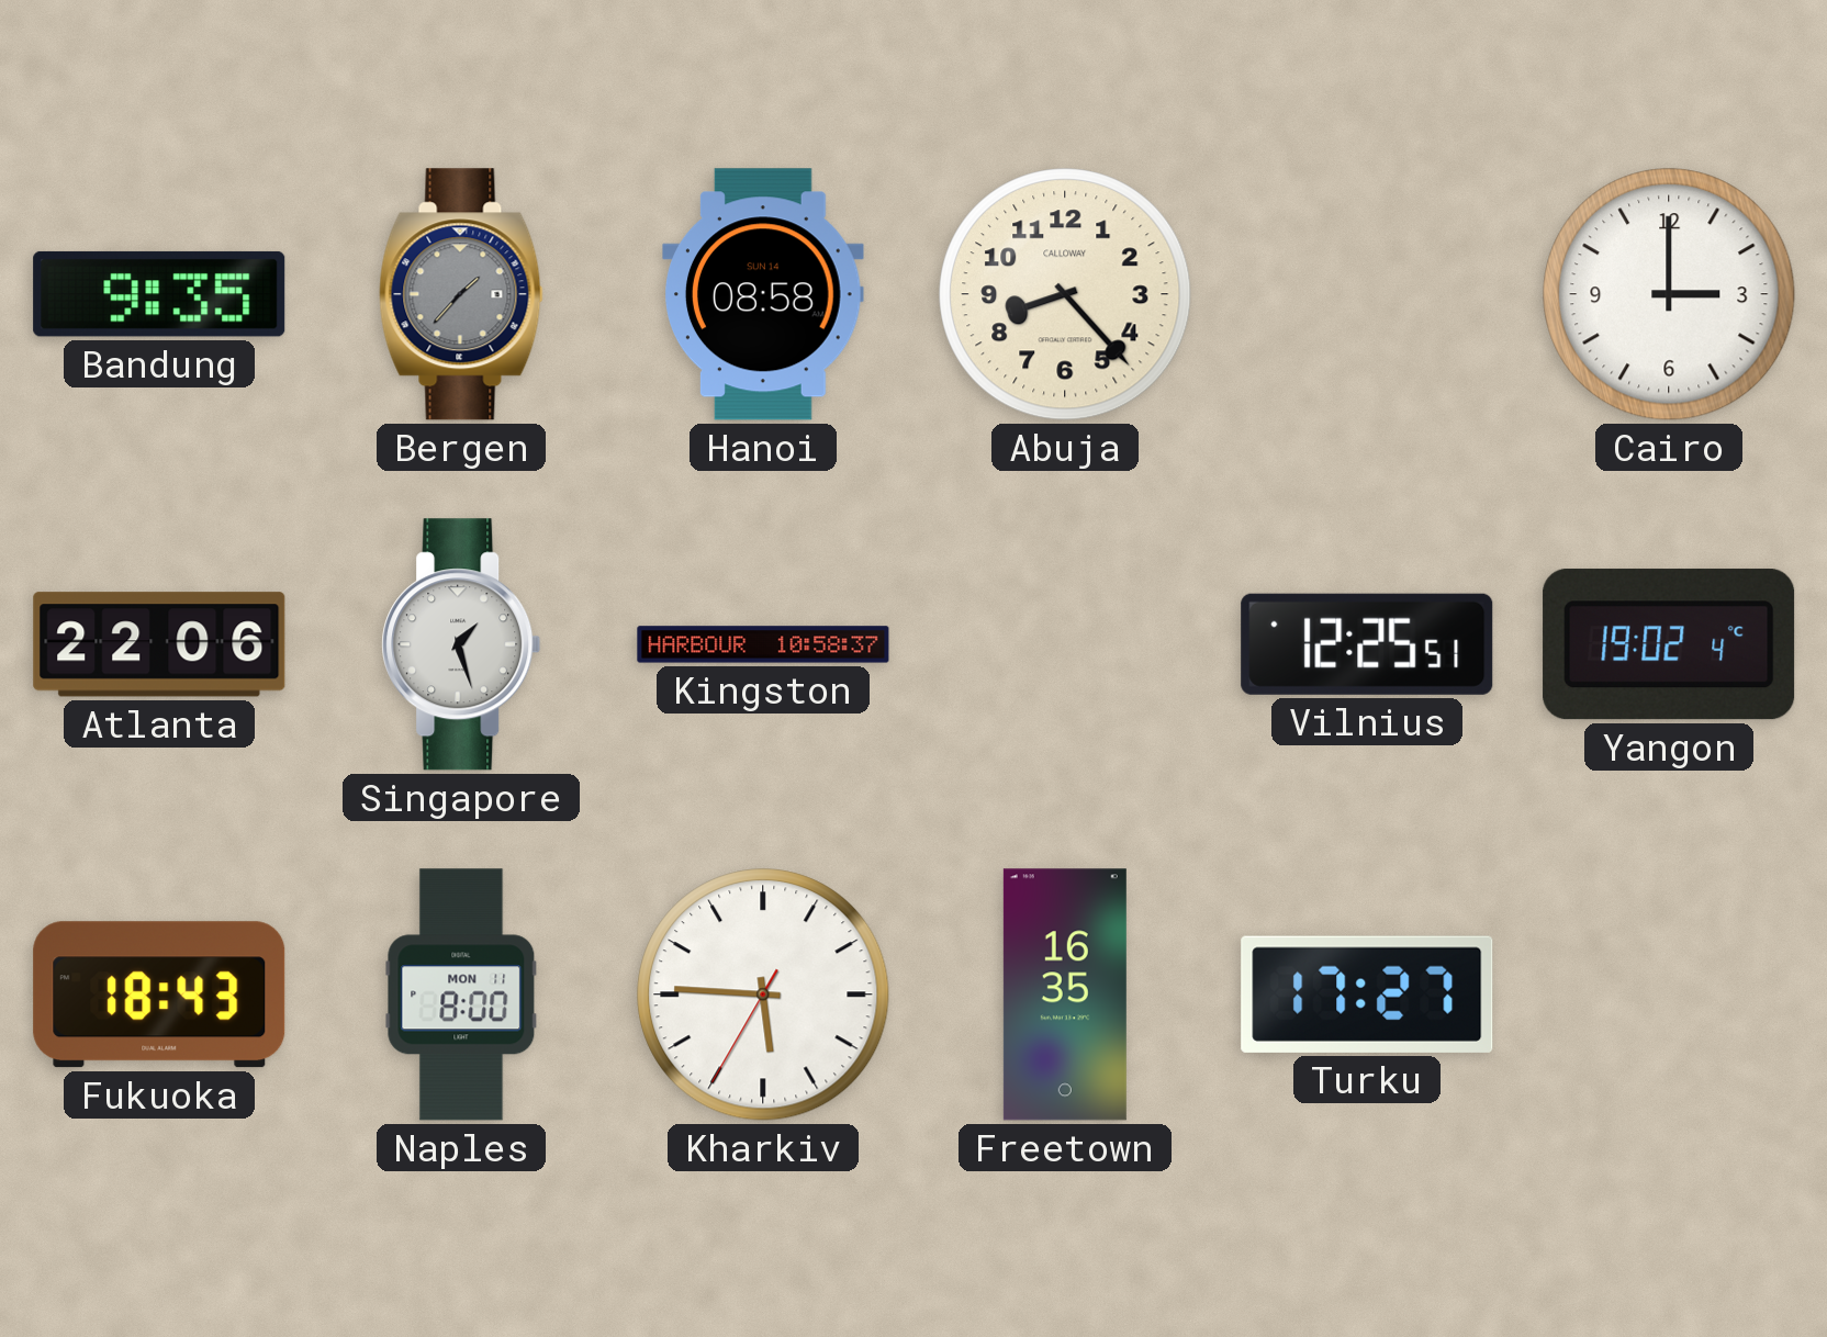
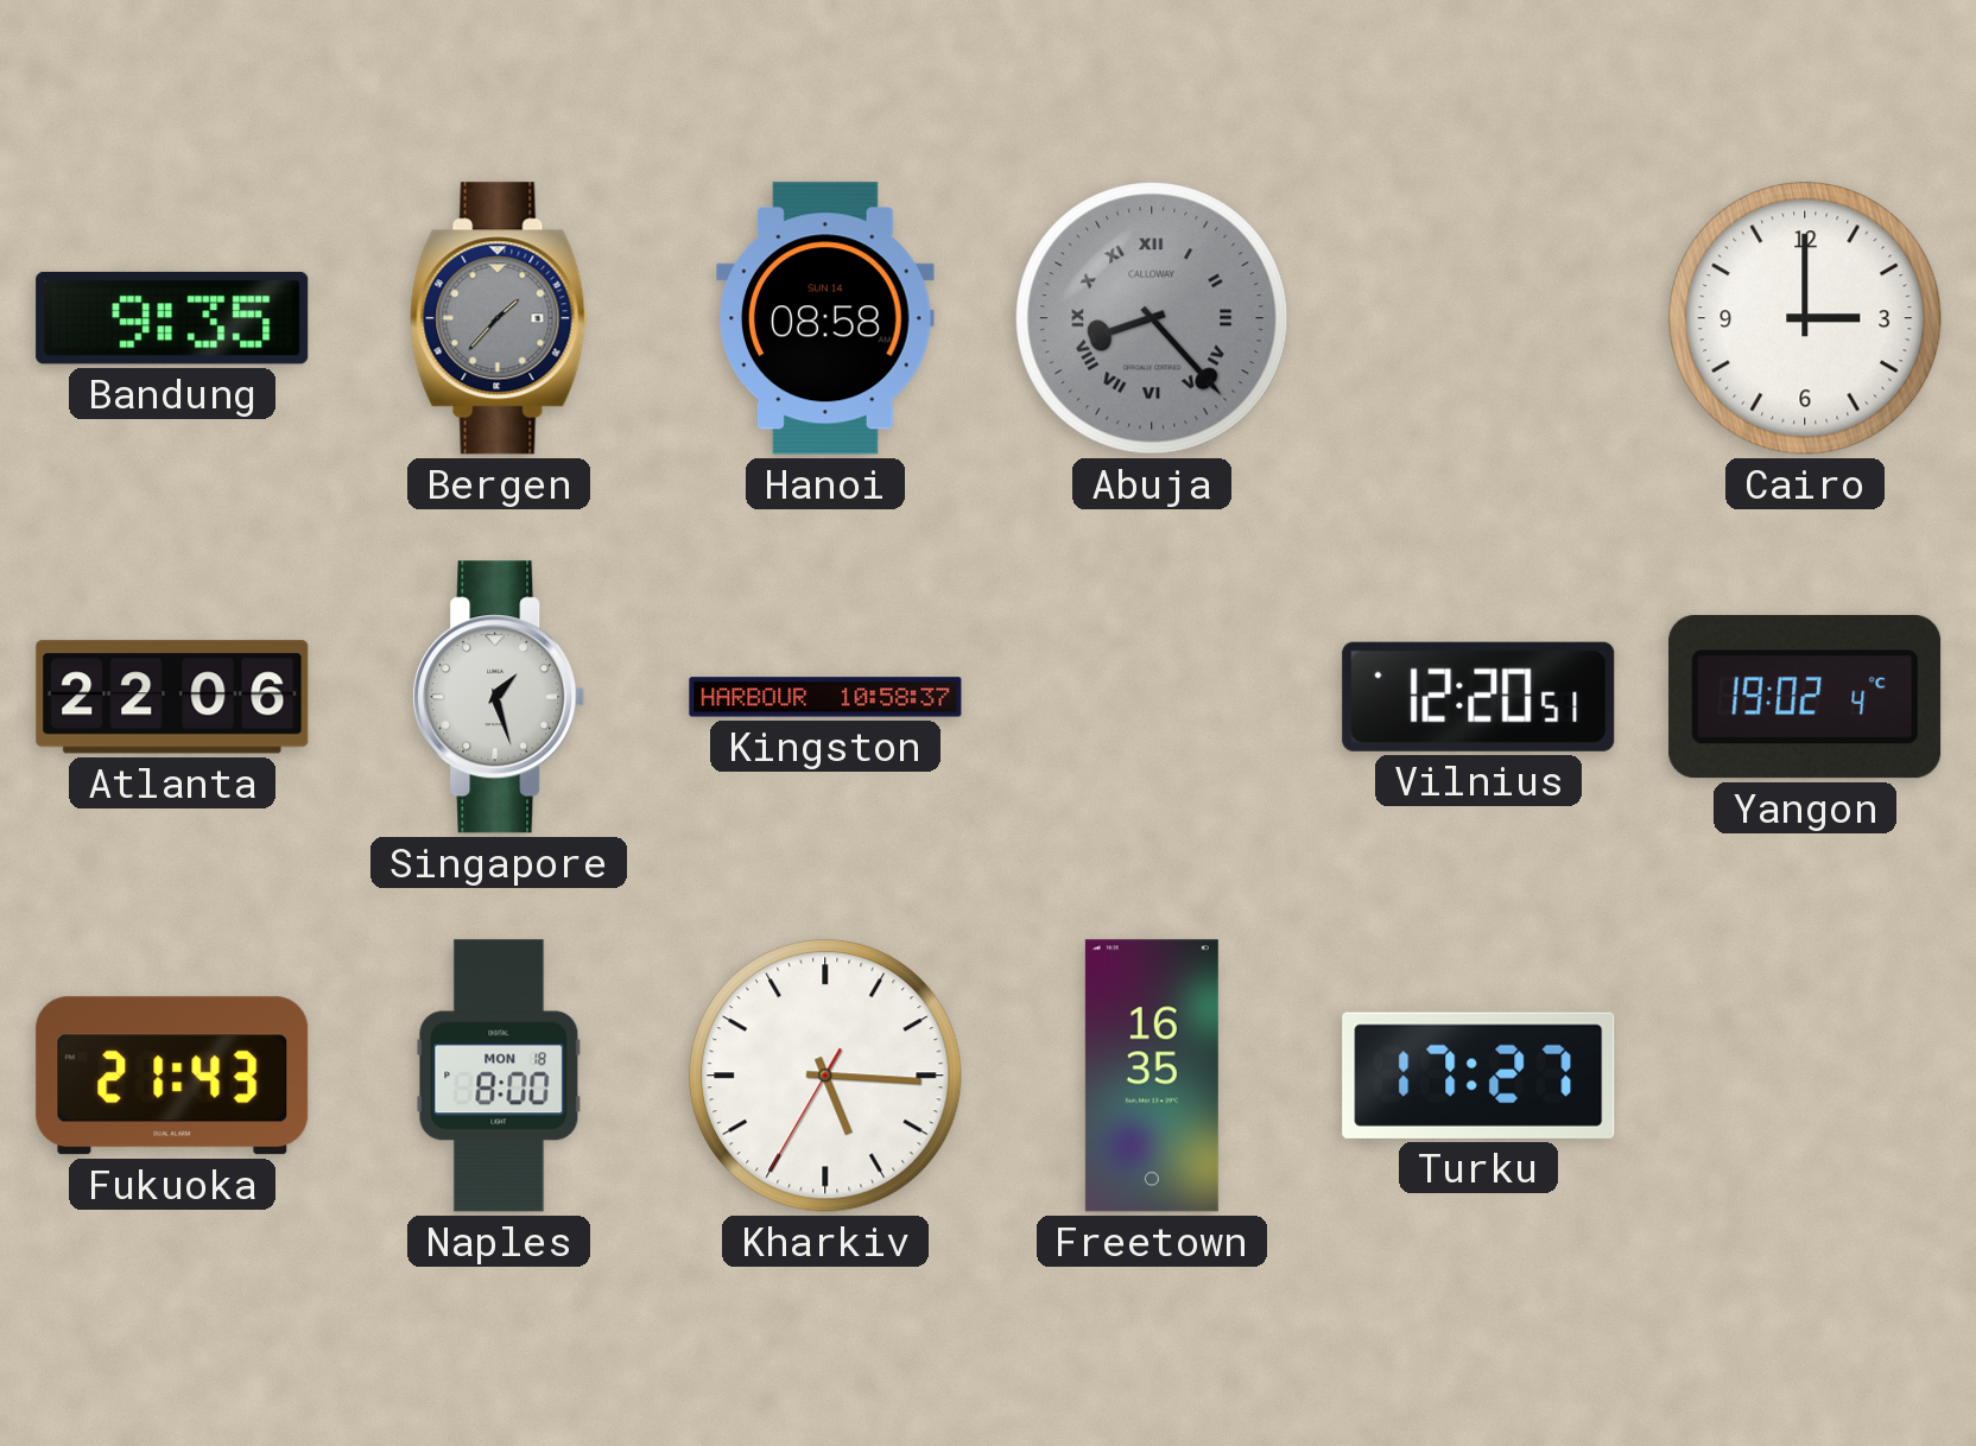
Abuja dial: cream -> grey
Abuja numerals: Arabic -> Roman
Vilnius: 12:25 -> 12:20
Fukuoka: 18:43 -> 21:43
Naples date: MON 11 -> MON 18
Kharkiv: 5:45 -> 5:15
